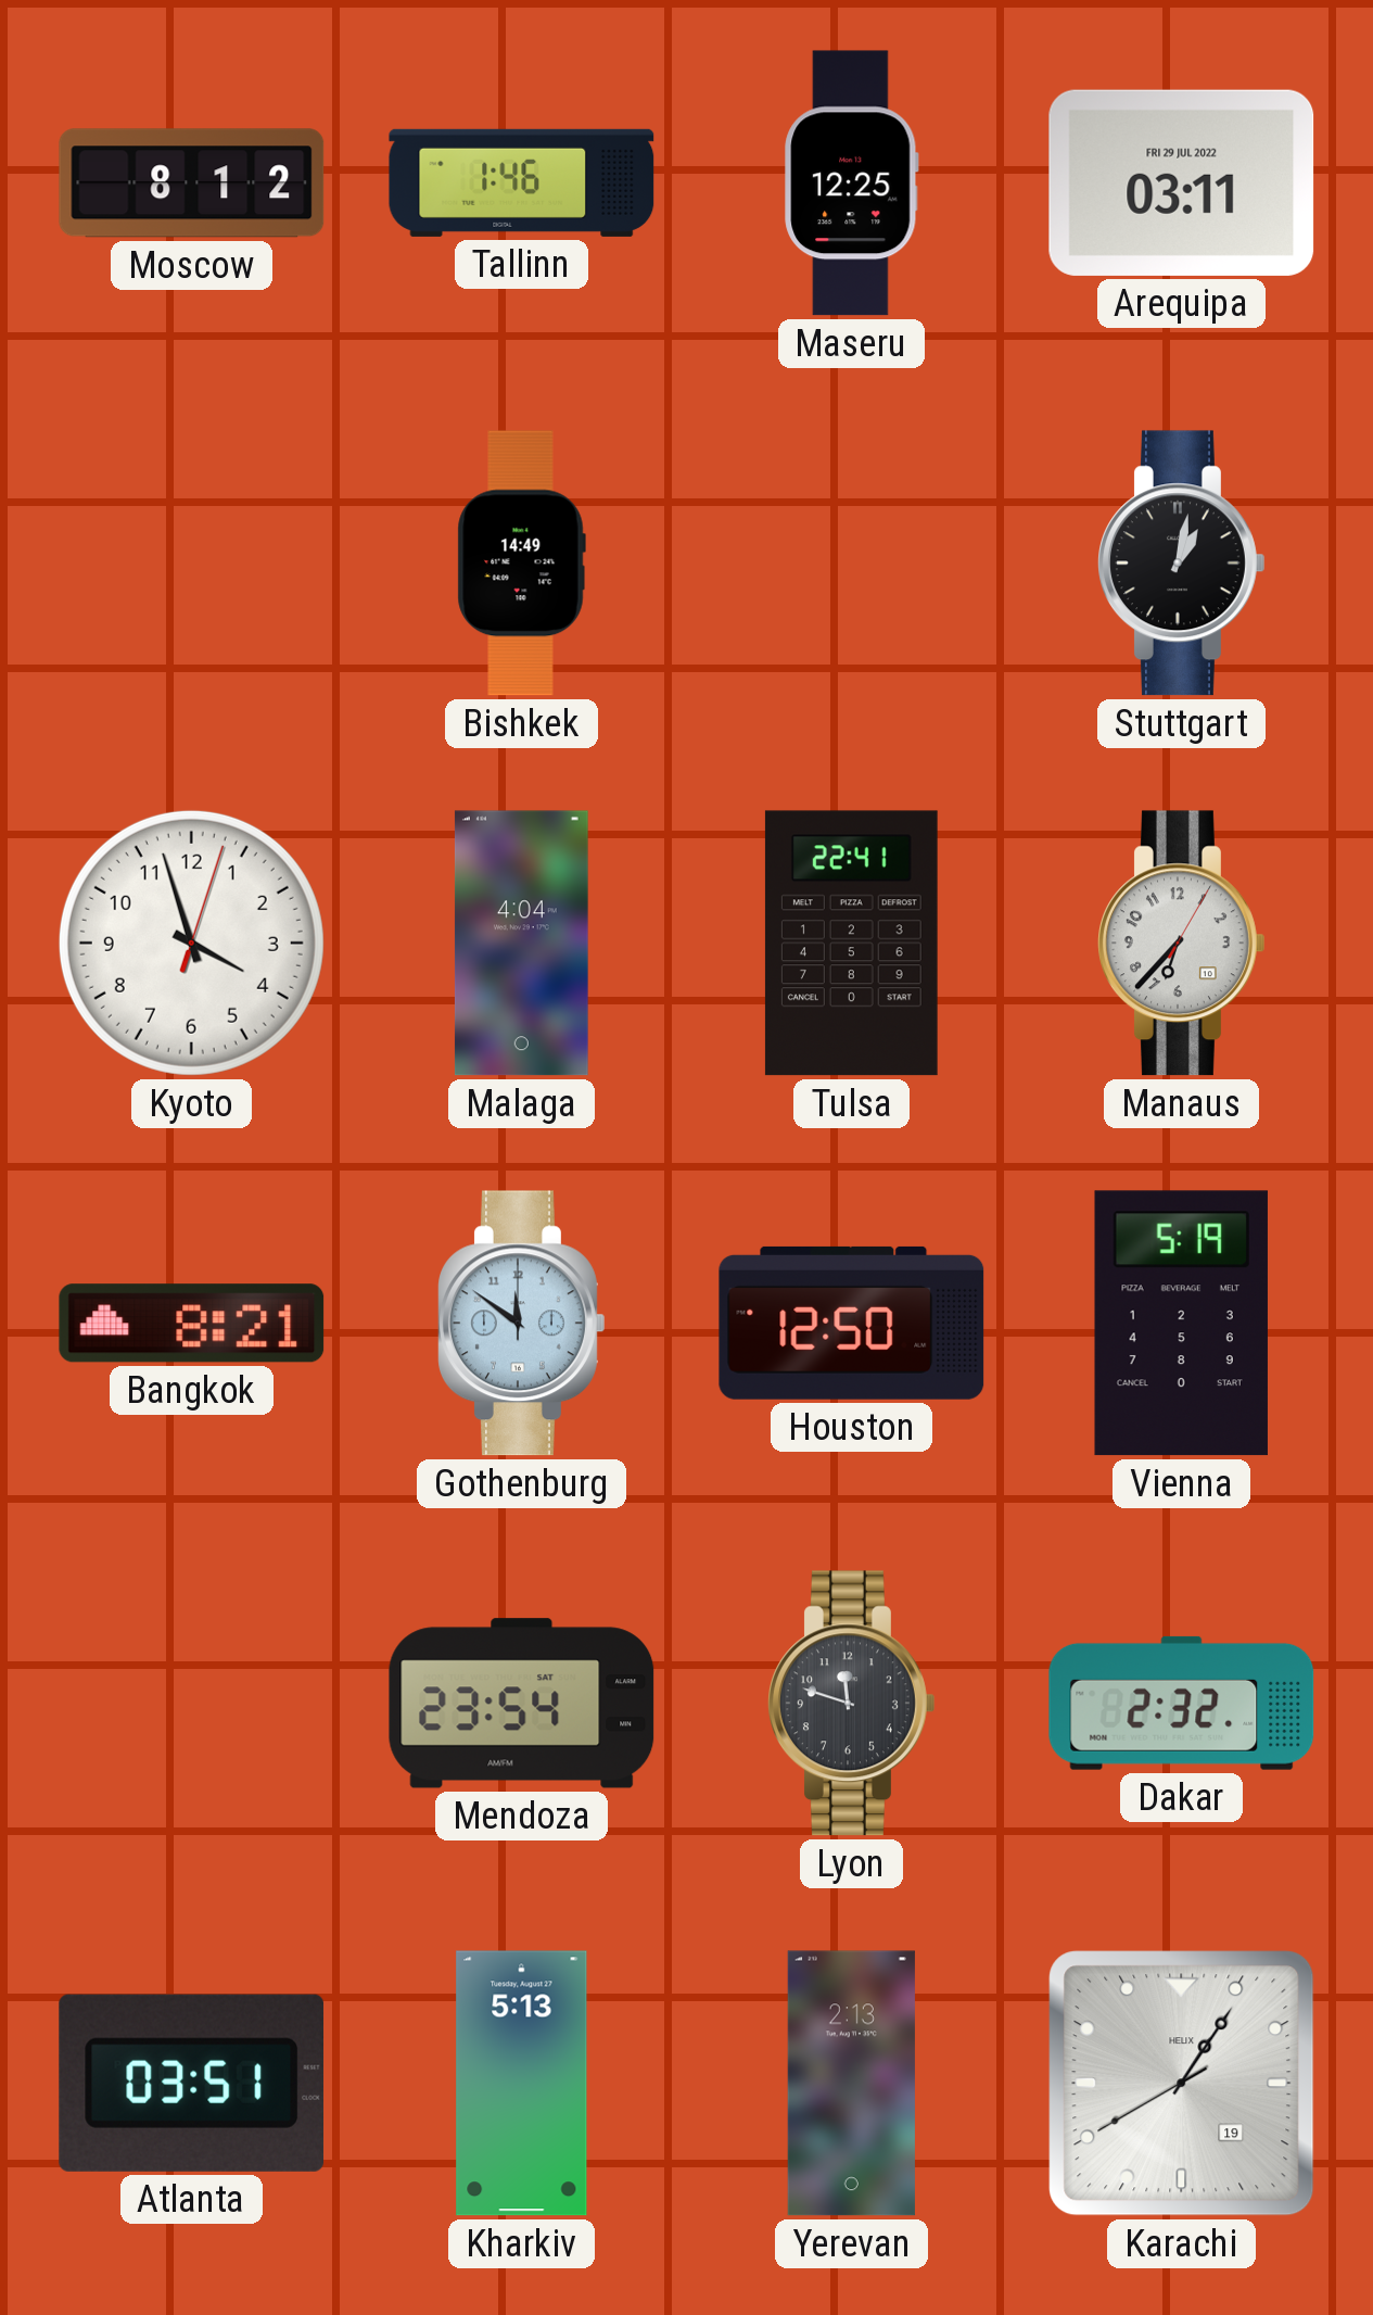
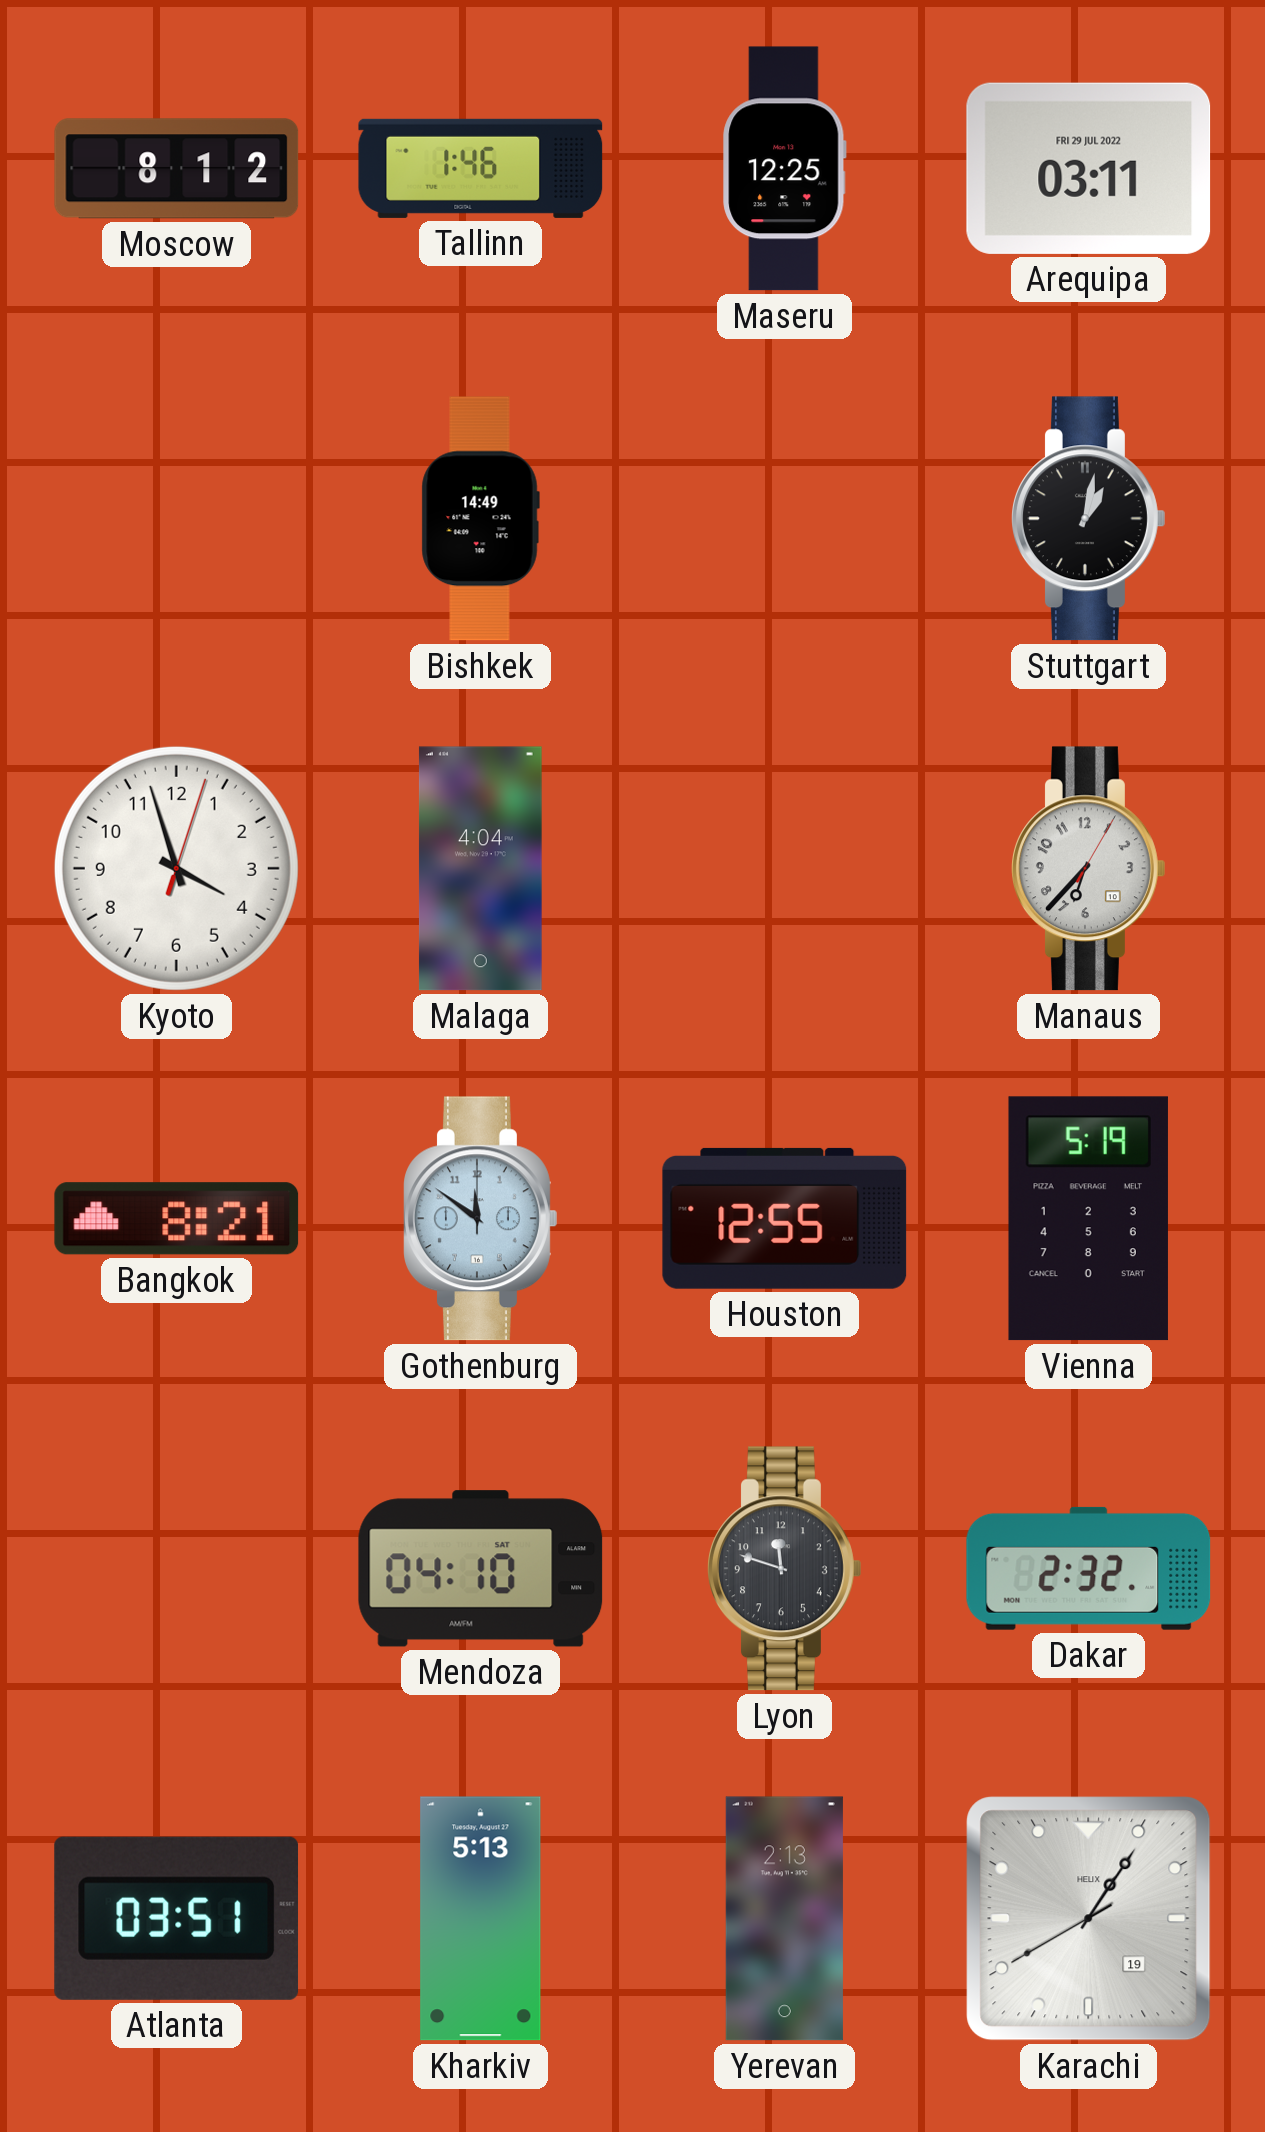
Tulsa: 22:41 -> none
Houston: 12:50 -> 12:55
Mendoza: 23:54 -> 04:10
